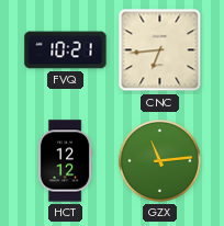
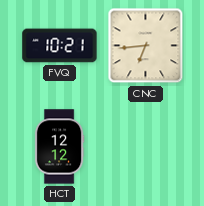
GZX: 11:14 -> none
